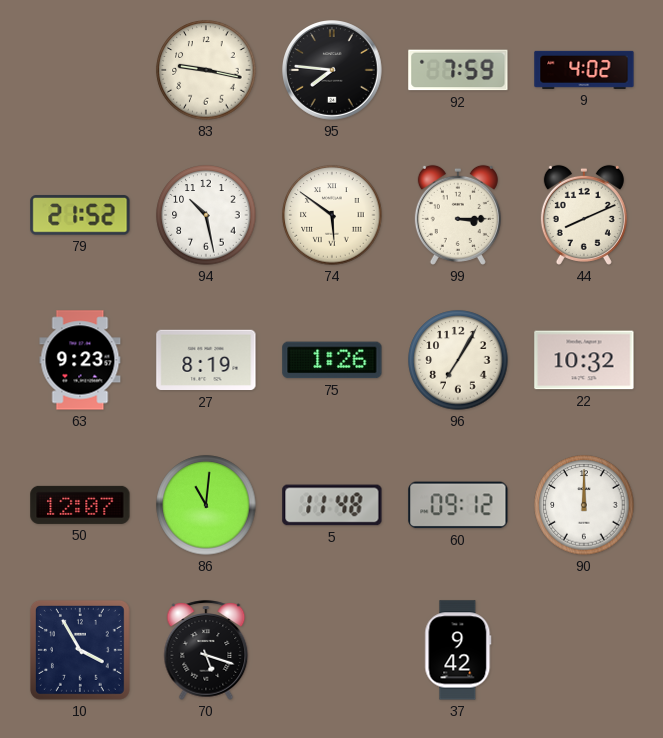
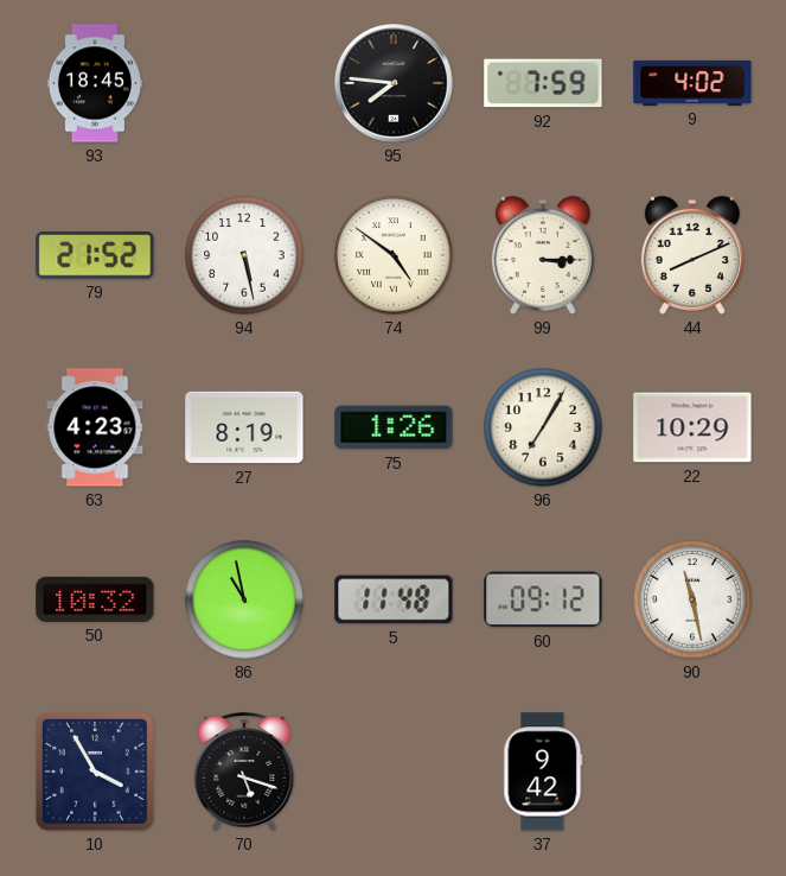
93: none -> 18:45
83: 9:17 -> none
94: 10:28 -> 5:28
74: 5:51 -> 4:51
63: 9:23 -> 4:23
22: 10:32 -> 10:29
50: 12:07 -> 10:32
86: 11:01 -> 10:58
90: 12:00 -> 11:28
